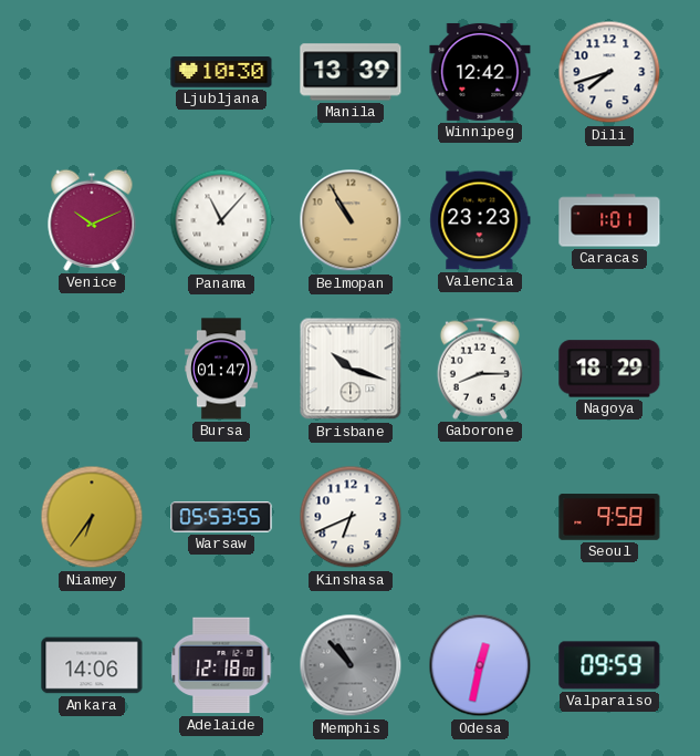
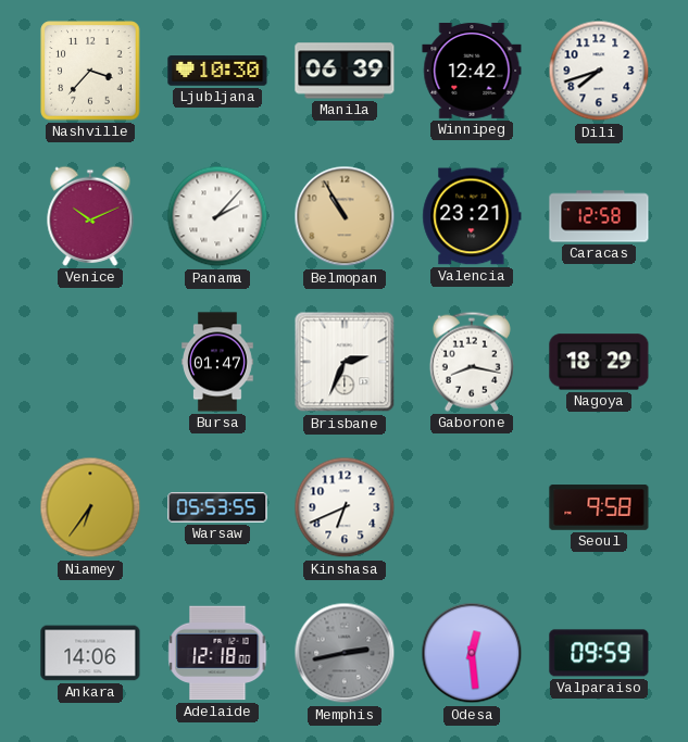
Nashville: none -> 3:37
Manila: 13:39 -> 06:39
Panama: 11:07 -> 2:07
Valencia: 23:23 -> 23:21
Caracas: 1:01 -> 12:58
Brisbane: 10:18 -> 2:34
Gaborone: 8:15 -> 8:17
Memphis: 10:53 -> 2:43
Odesa: 12:32 -> 12:29
